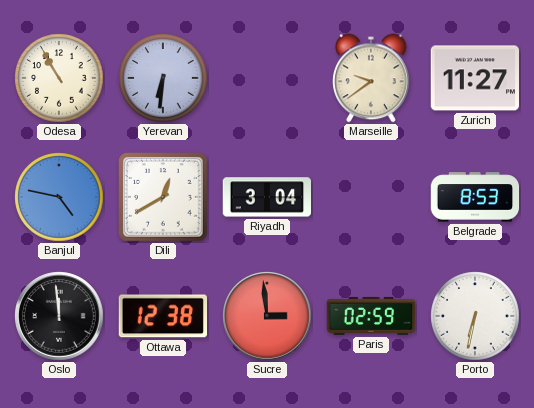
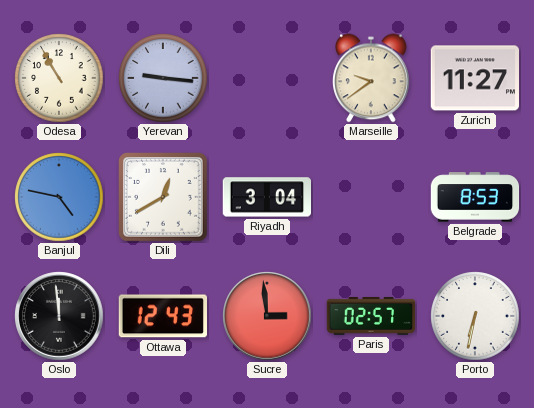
Yerevan: 6:31 -> 9:16
Ottawa: 12:38 -> 12:43
Paris: 02:59 -> 02:57
